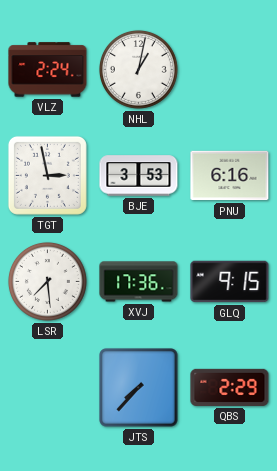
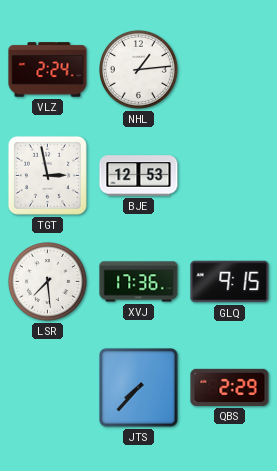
NHL: 1:02 -> 1:14
BJE: 3:53 -> 12:53
PNU: 6:16 -> none
